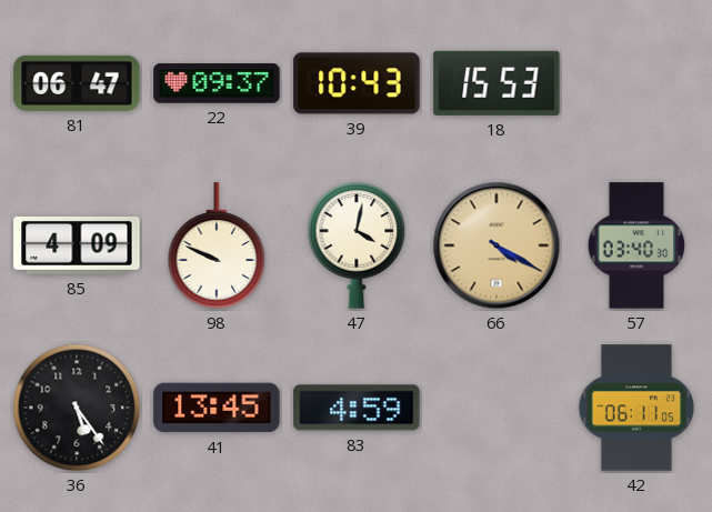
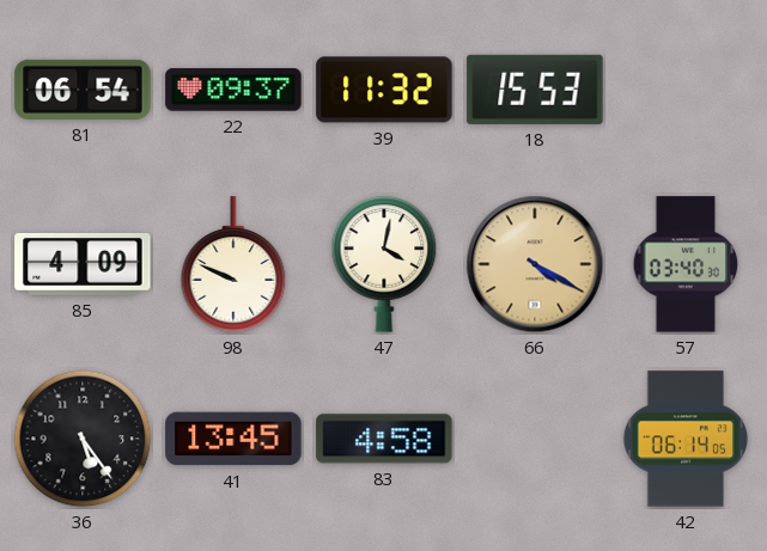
81: 06:47 -> 06:54
39: 10:43 -> 11:32
83: 4:59 -> 4:58
42: 06:11 -> 06:14
